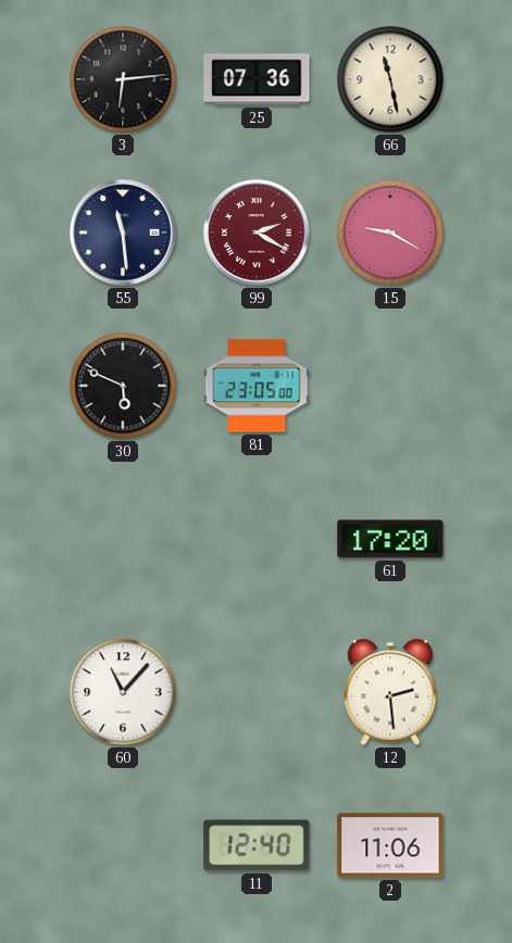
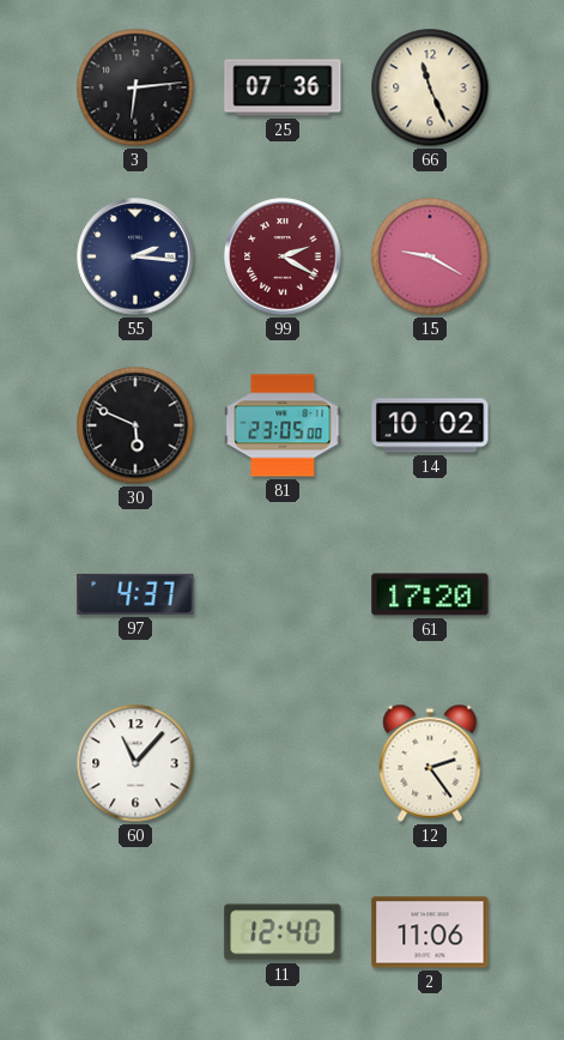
66: 11:28 -> 11:26
55: 11:29 -> 2:16
14: none -> 10:02
97: none -> 4:37
12: 2:29 -> 2:24
